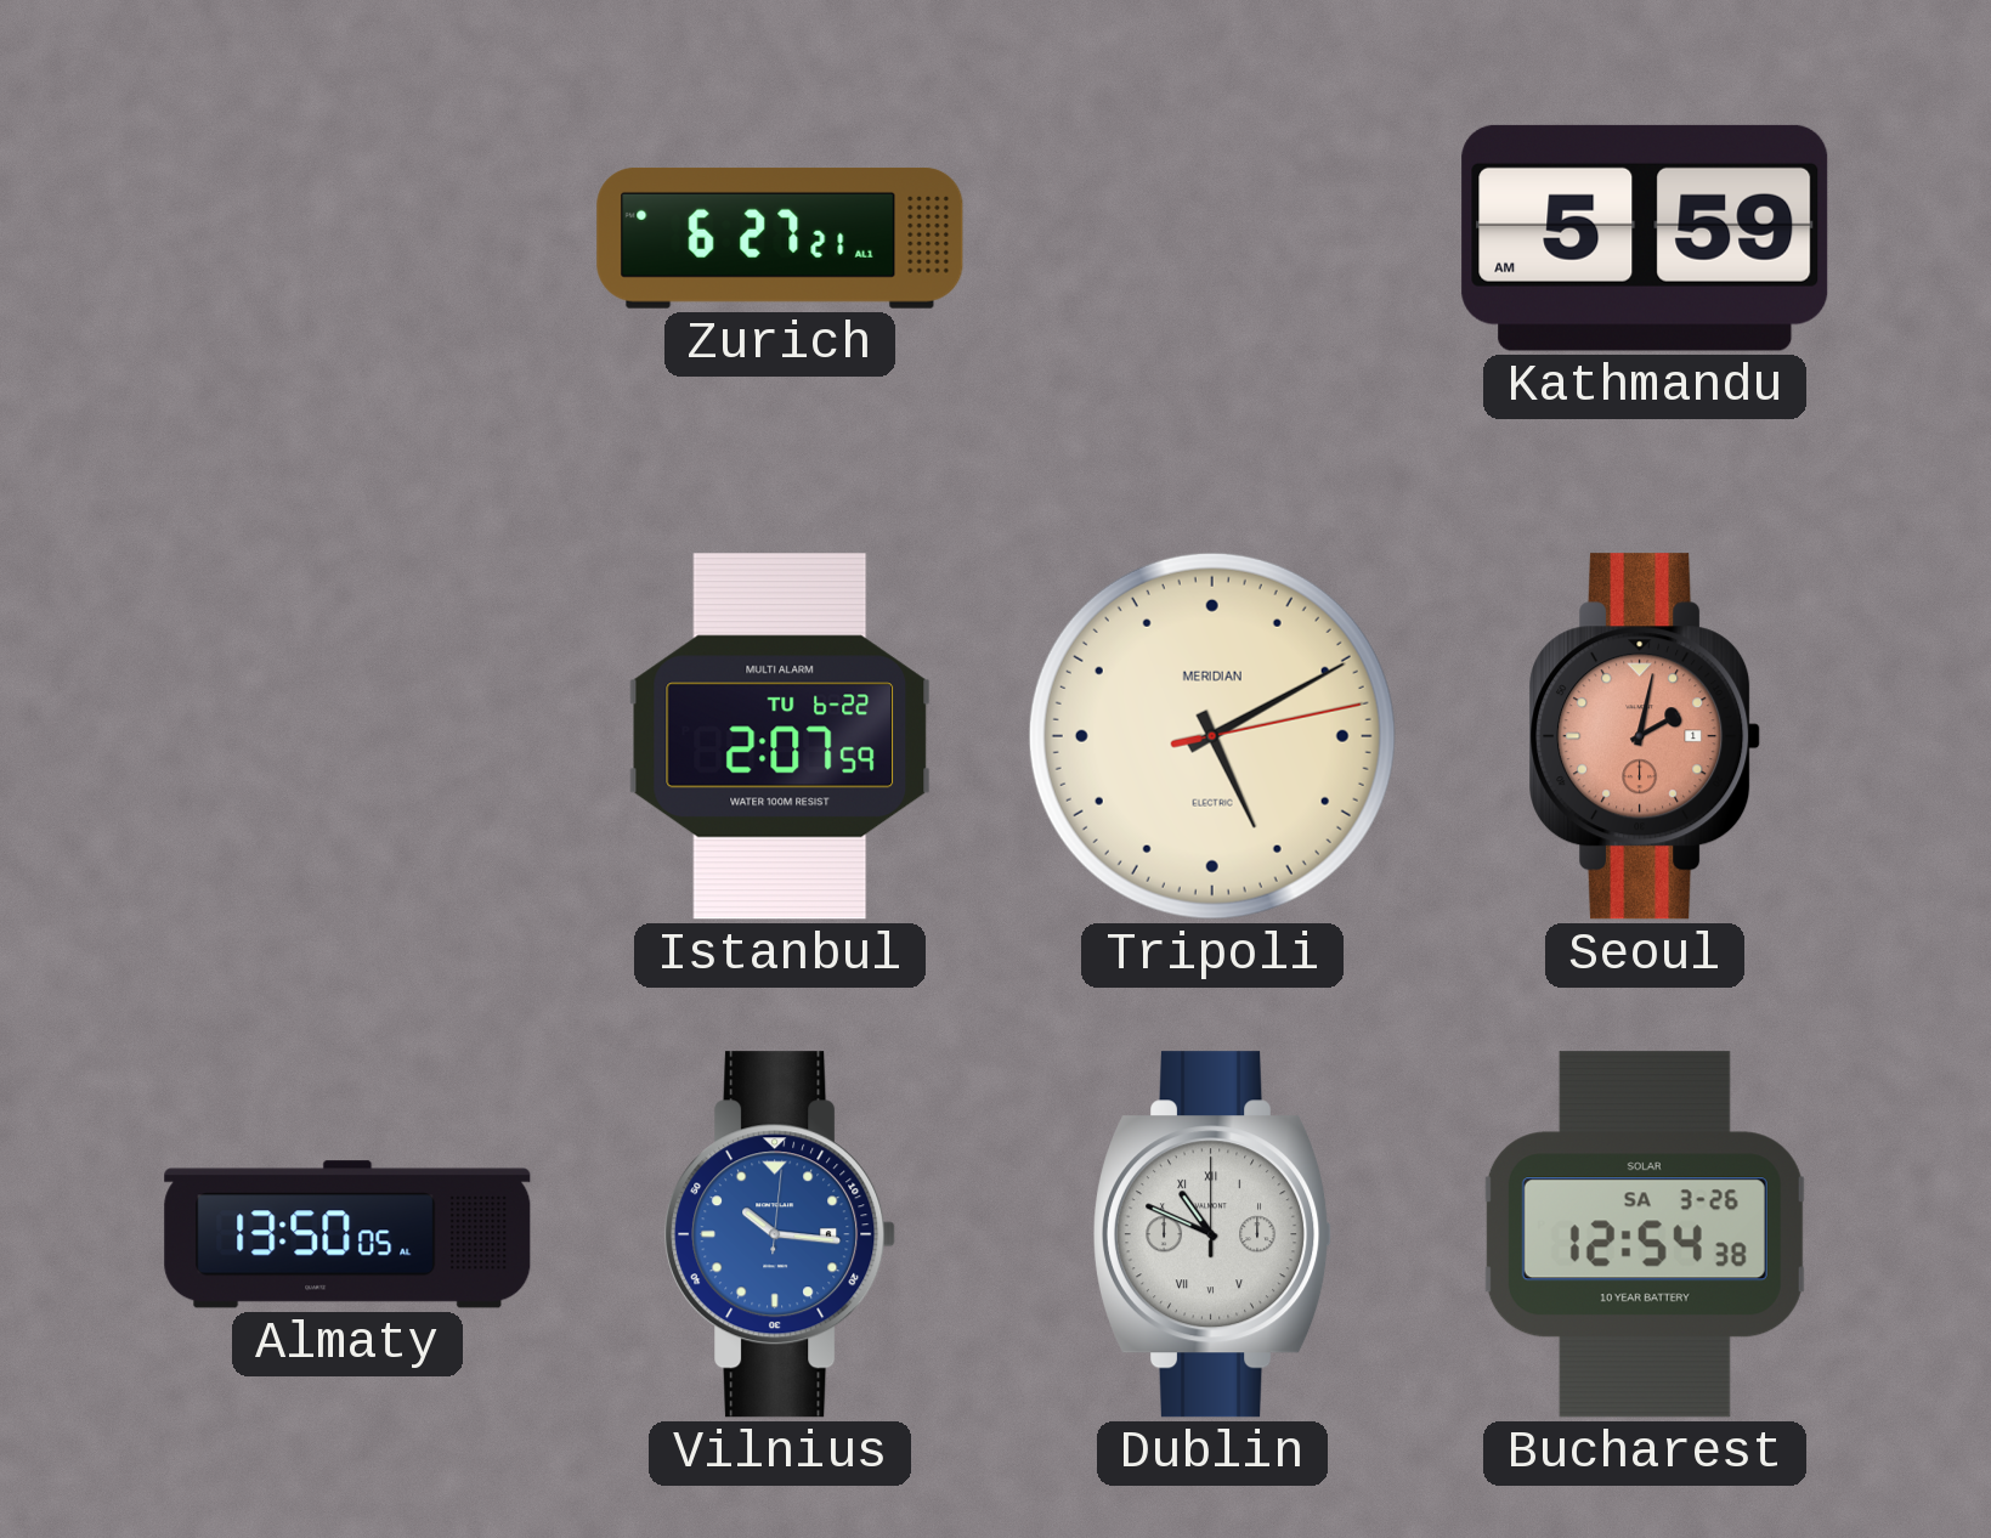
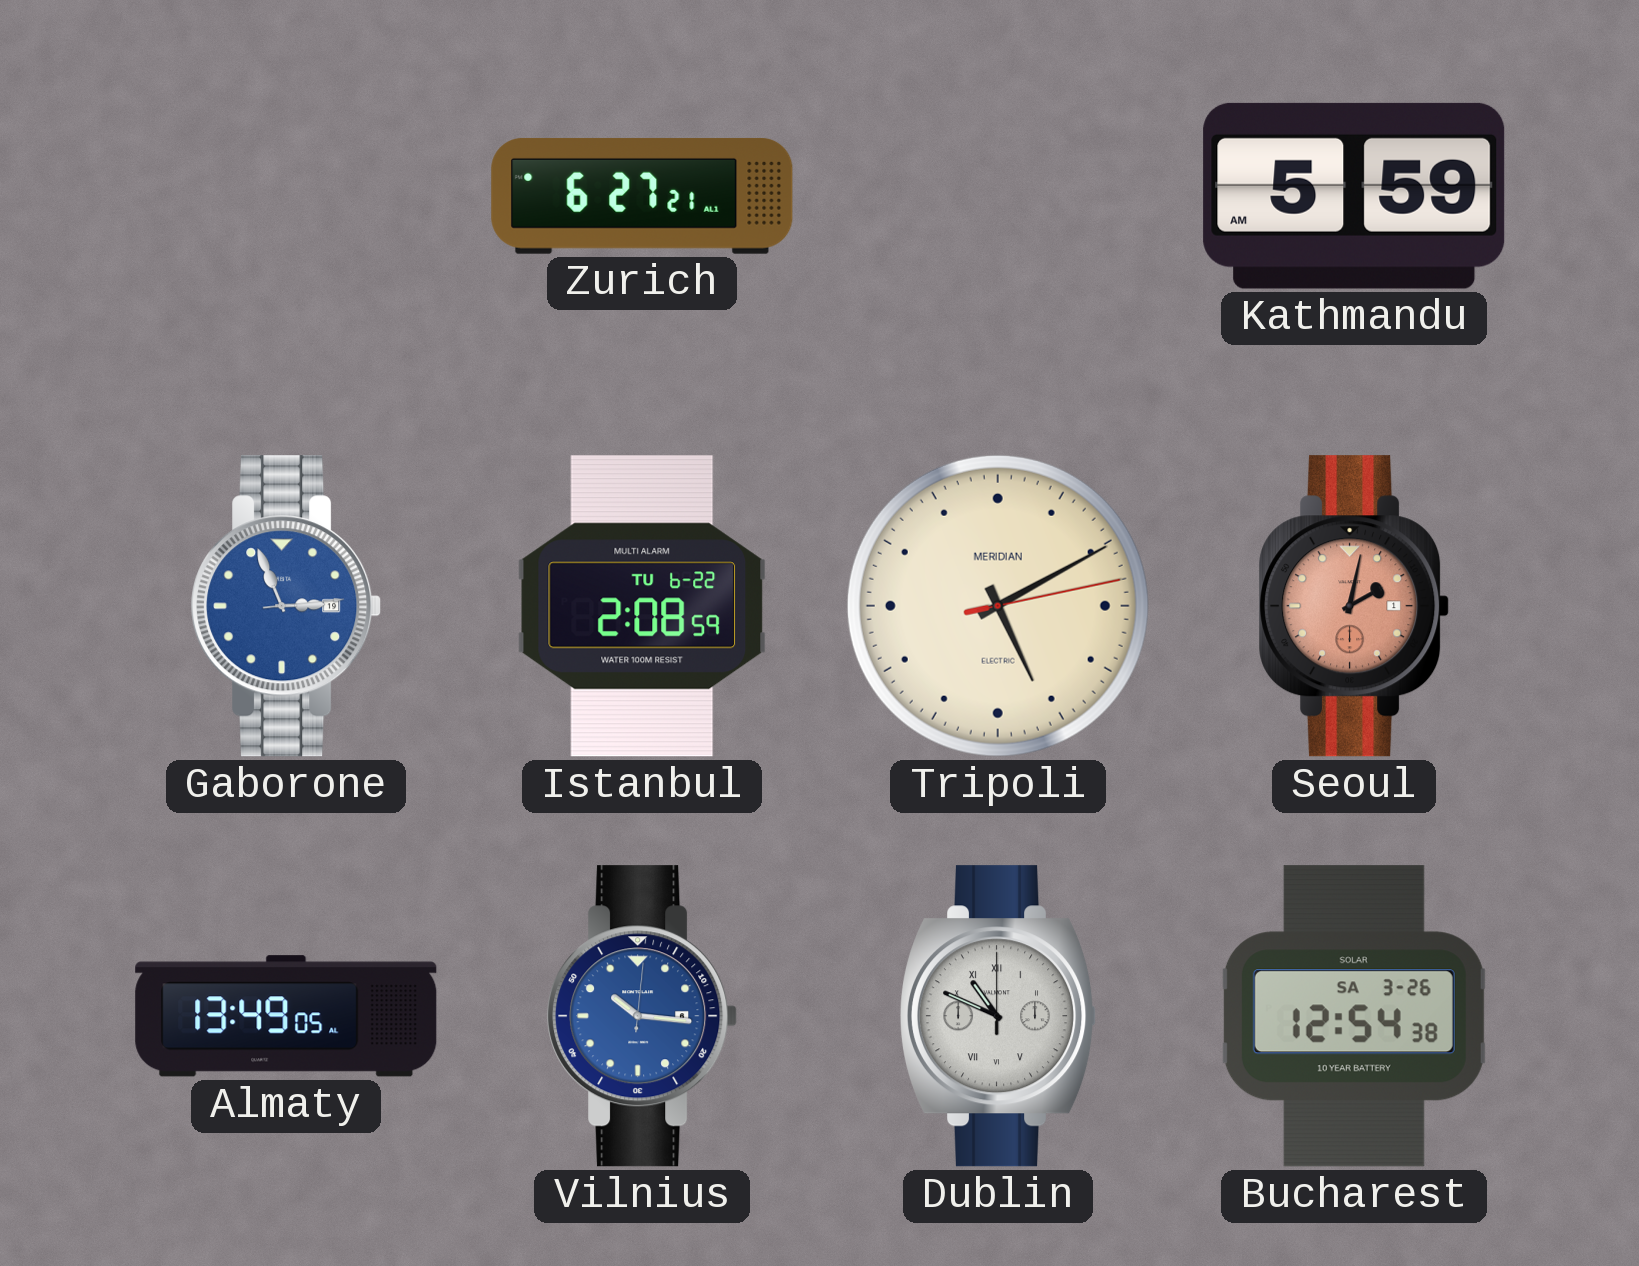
Gaborone: none -> 2:56
Istanbul: 2:07 -> 2:08
Almaty: 13:50 -> 13:49
